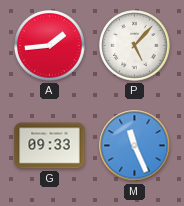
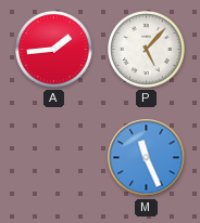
G: 09:33 -> none
